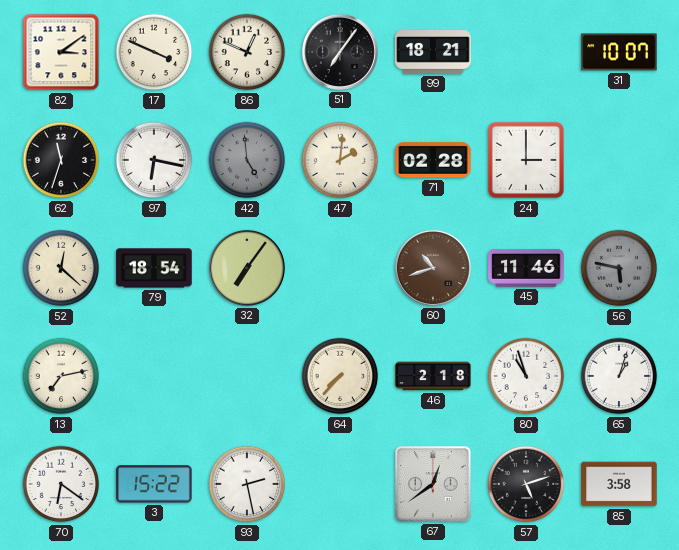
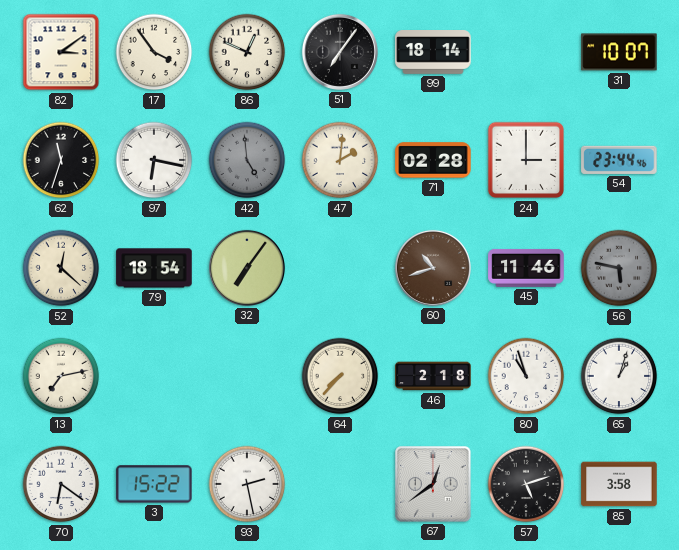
17: 3:49 -> 3:54
99: 18:21 -> 18:14
54: none -> 23:44
